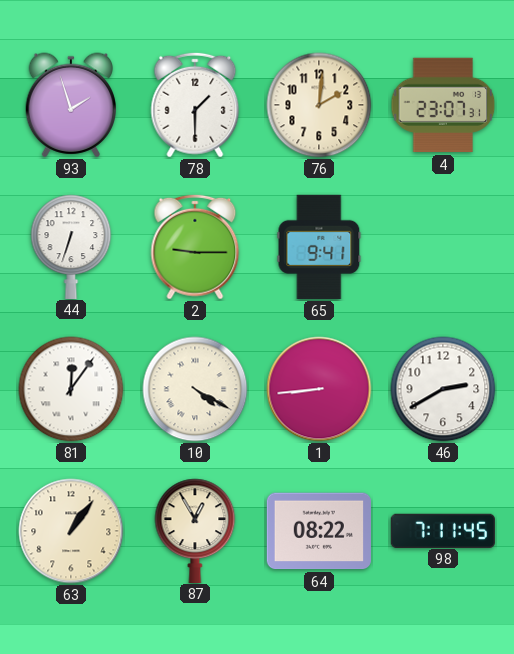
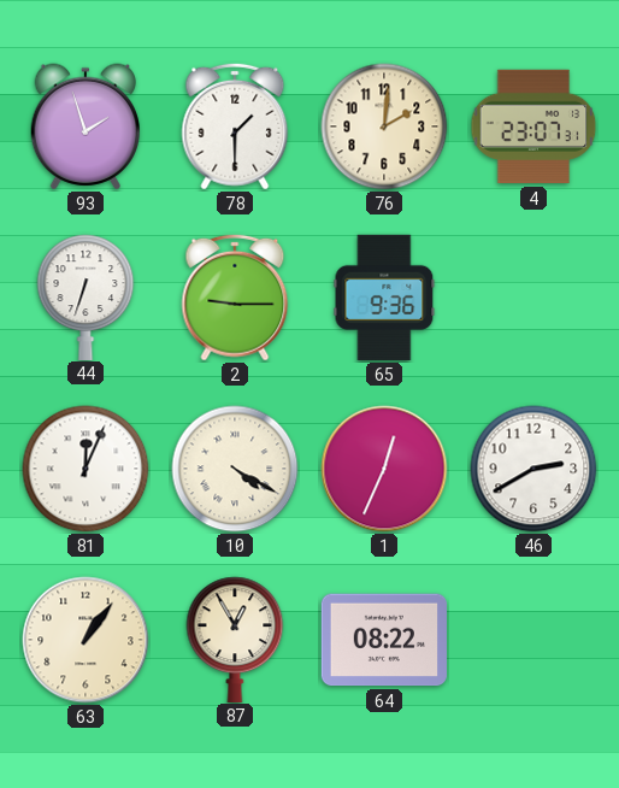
65: 9:41 -> 9:36
81: 12:06 -> 12:04
1: 8:44 -> 12:34
98: 7:11 -> none
